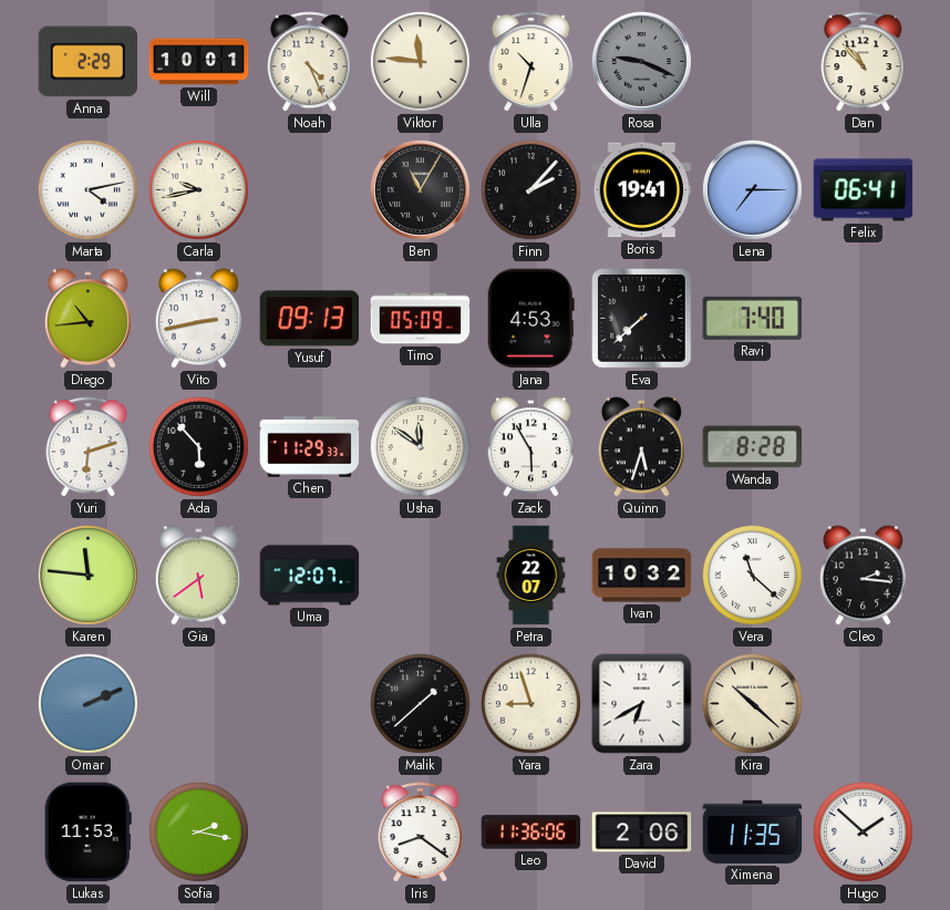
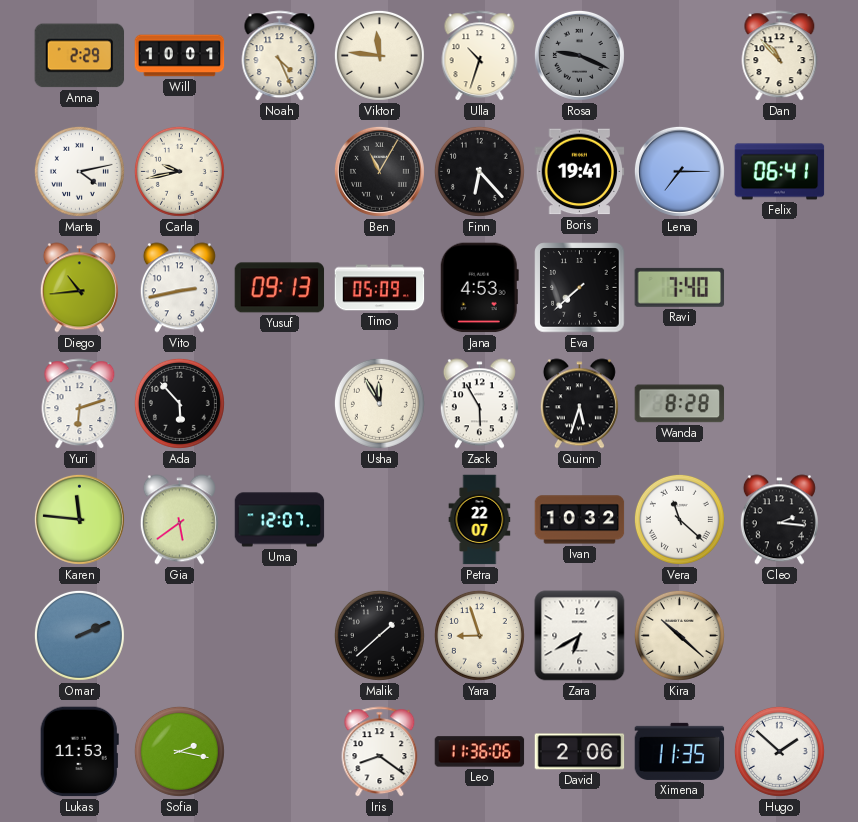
Finn: 2:07 -> 6:23
Chen: 11:29 -> none
Usha: 11:51 -> 11:55
